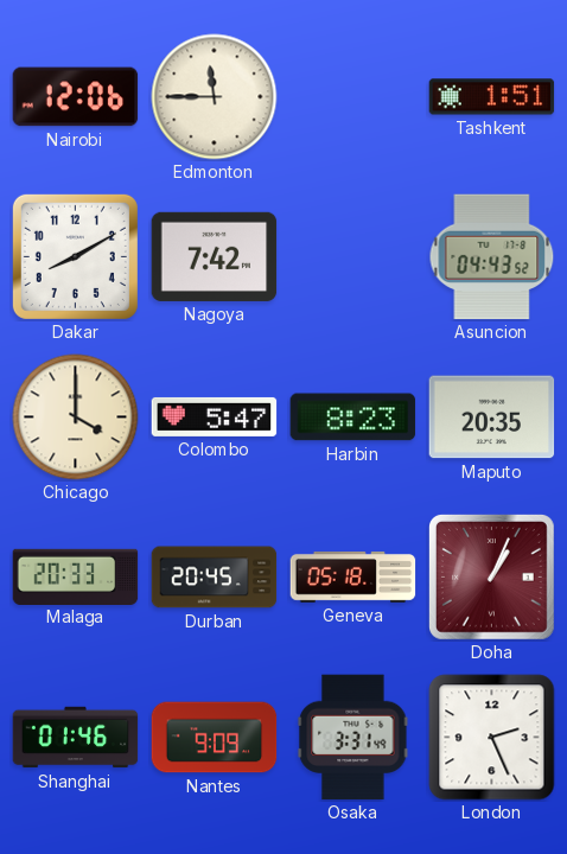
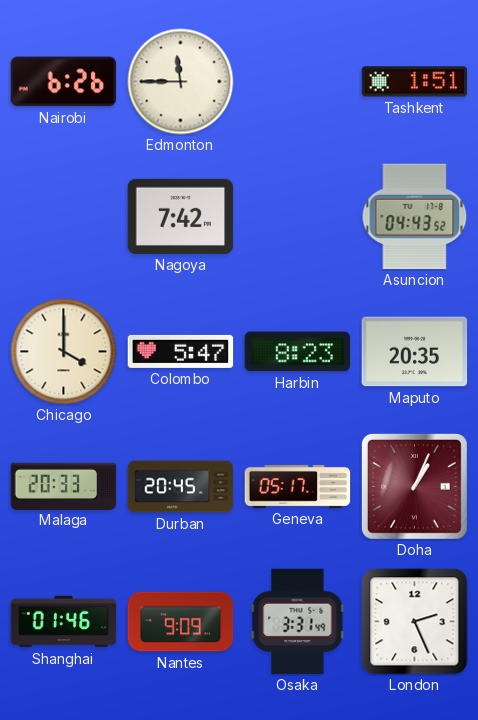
Nairobi: 12:06 -> 6:26
Dakar: 8:10 -> none
Geneva: 05:18 -> 05:17
